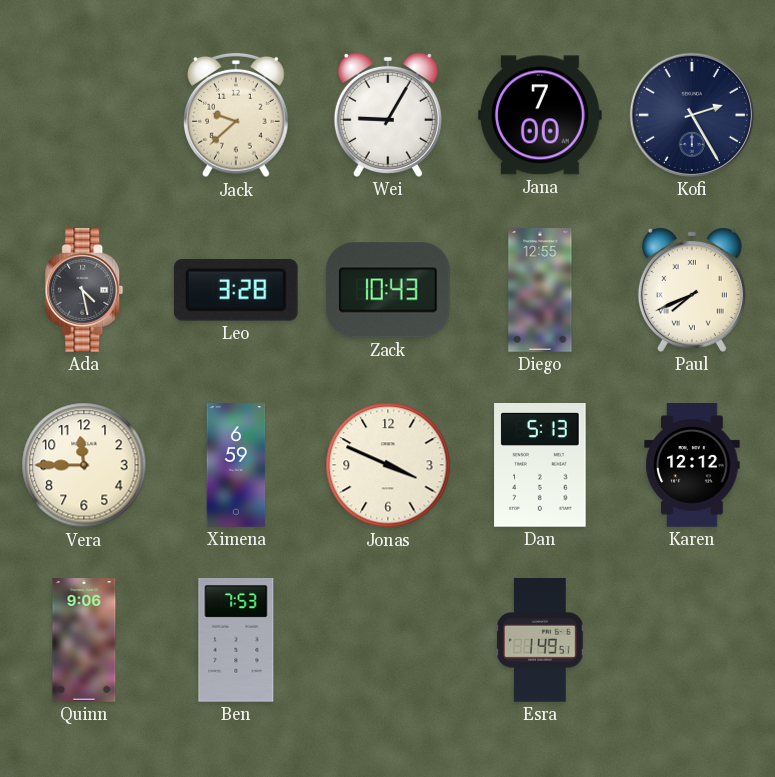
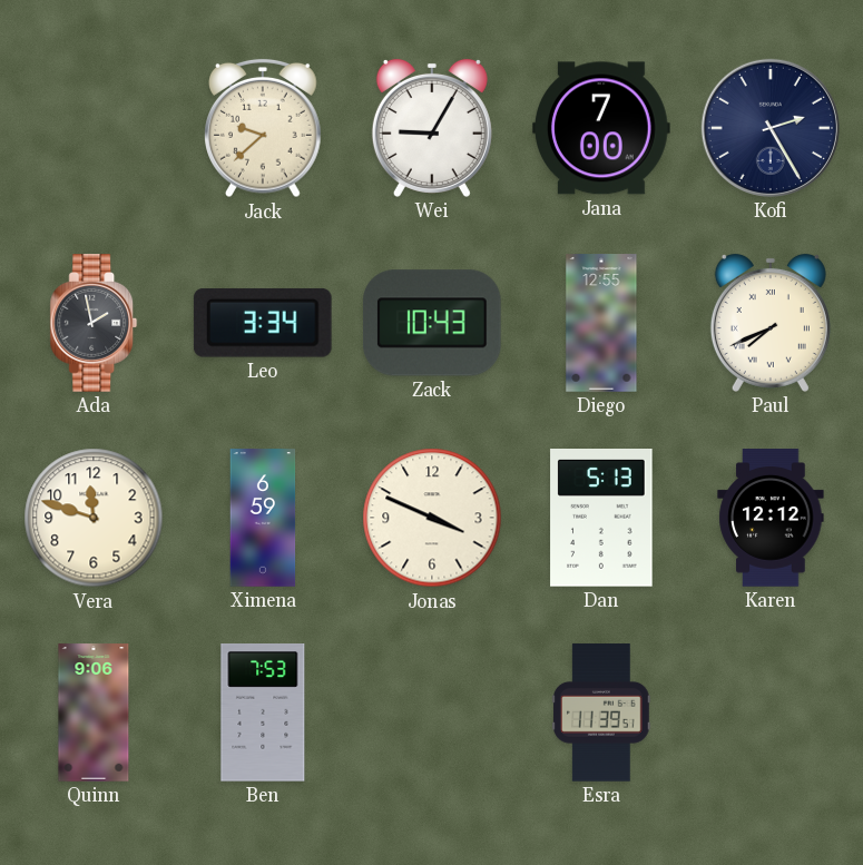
Ada: 4:28 -> 1:58
Leo: 3:28 -> 3:34
Vera: 11:45 -> 11:48
Esra: 1:49 -> 11:39
